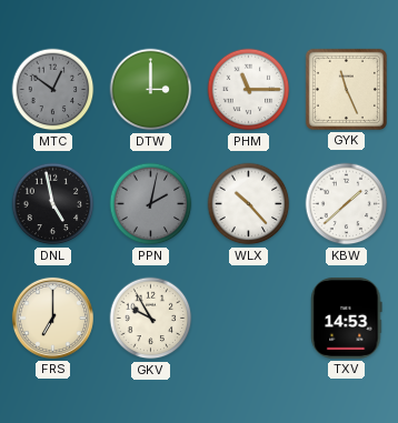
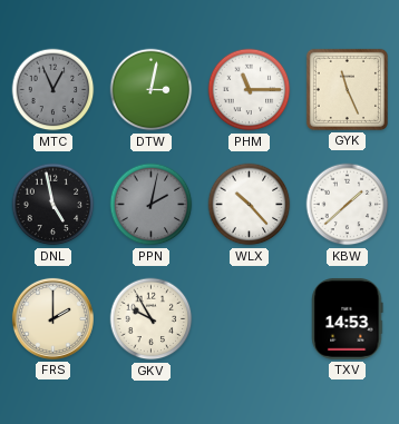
MTC: 12:51 -> 12:56
DTW: 3:00 -> 3:02
FRS: 7:00 -> 2:00
